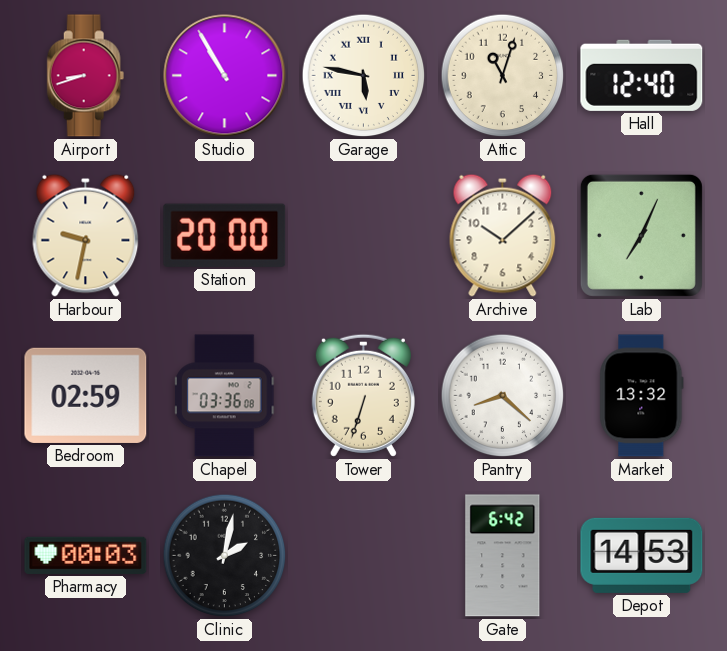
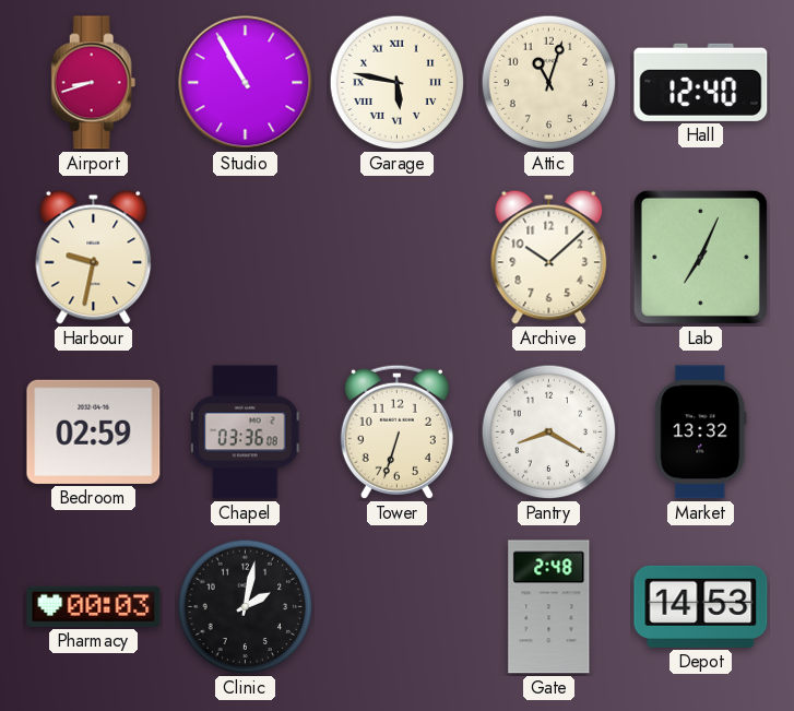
Station: 20:00 -> none
Pantry: 8:22 -> 8:20
Gate: 6:42 -> 2:48
